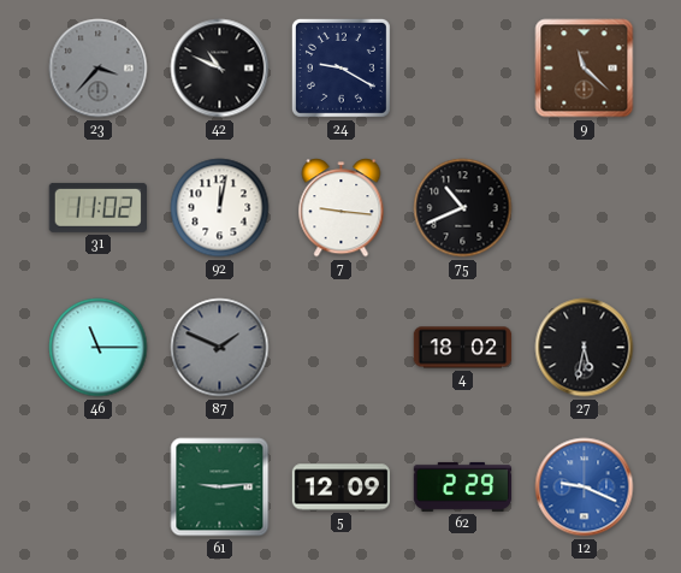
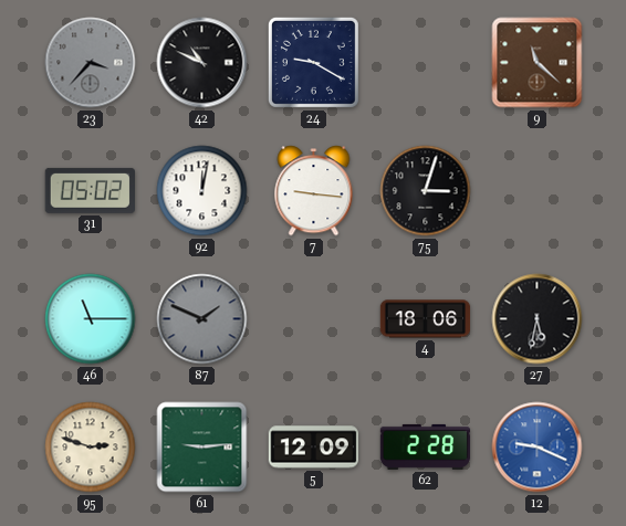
31: 11:02 -> 05:02
75: 10:41 -> 3:03
4: 18:02 -> 18:06
95: none -> 2:48
62: 2:29 -> 2:28
